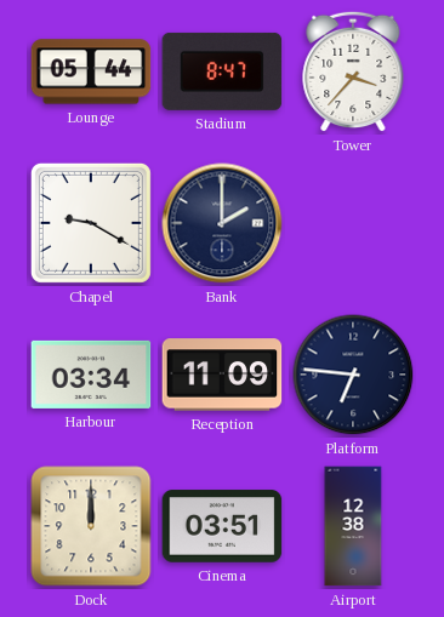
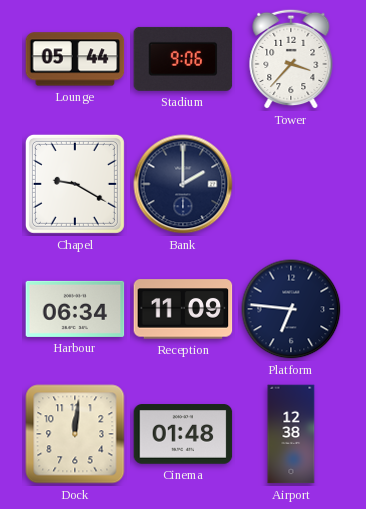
Stadium: 8:47 -> 9:06
Harbour: 03:34 -> 06:34
Dock: 12:00 -> 12:01
Cinema: 03:51 -> 01:48
